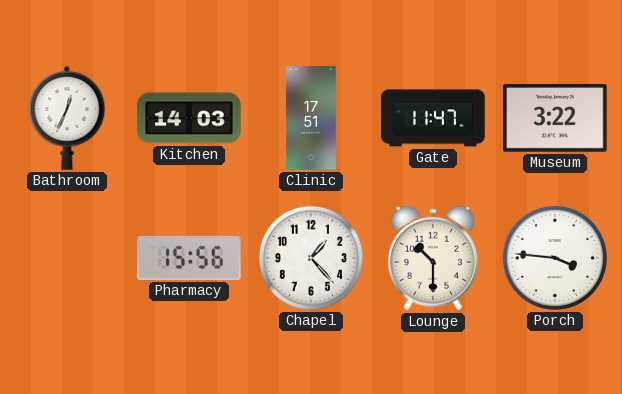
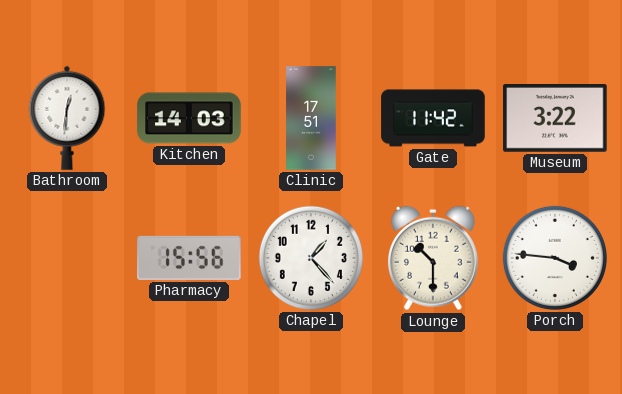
Bathroom: 12:34 -> 12:31
Gate: 11:47 -> 11:42
